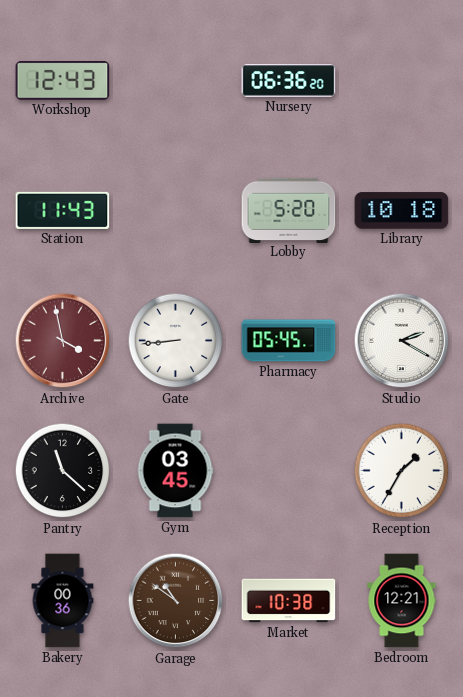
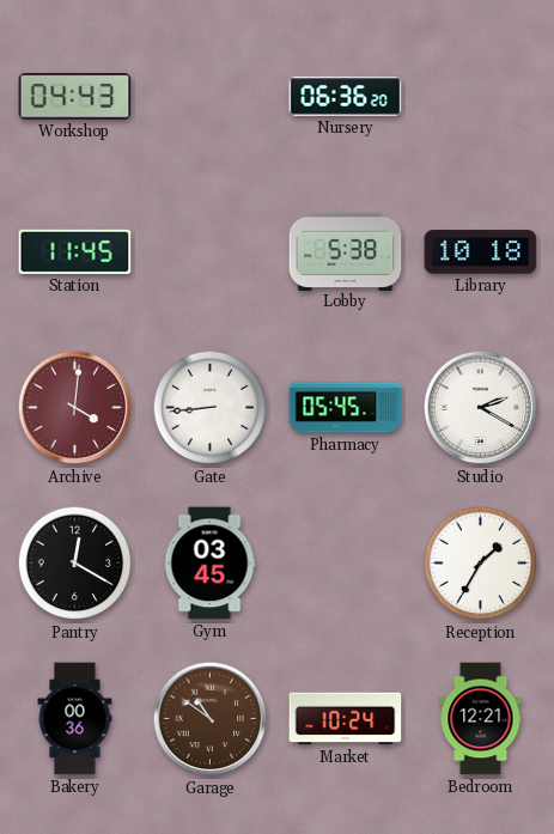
Workshop: 12:43 -> 04:43
Station: 11:43 -> 11:45
Lobby: 5:20 -> 5:38
Archive: 3:58 -> 4:01
Pantry: 11:22 -> 12:20
Market: 10:38 -> 10:24
